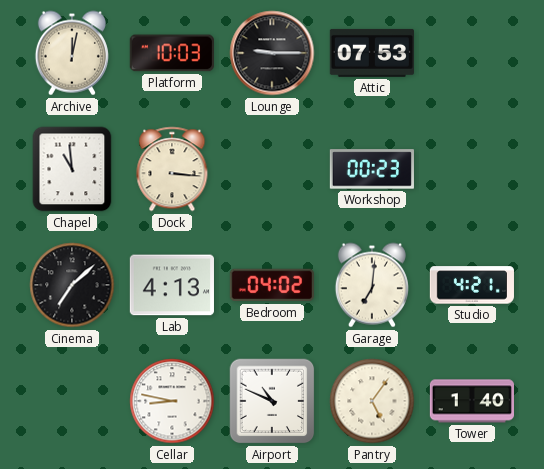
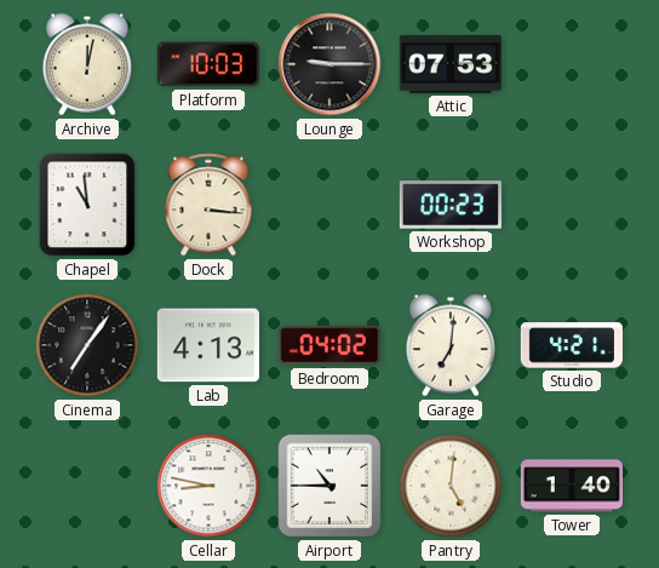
Cinema: 7:08 -> 7:06
Airport: 10:49 -> 10:45
Pantry: 5:06 -> 5:01
